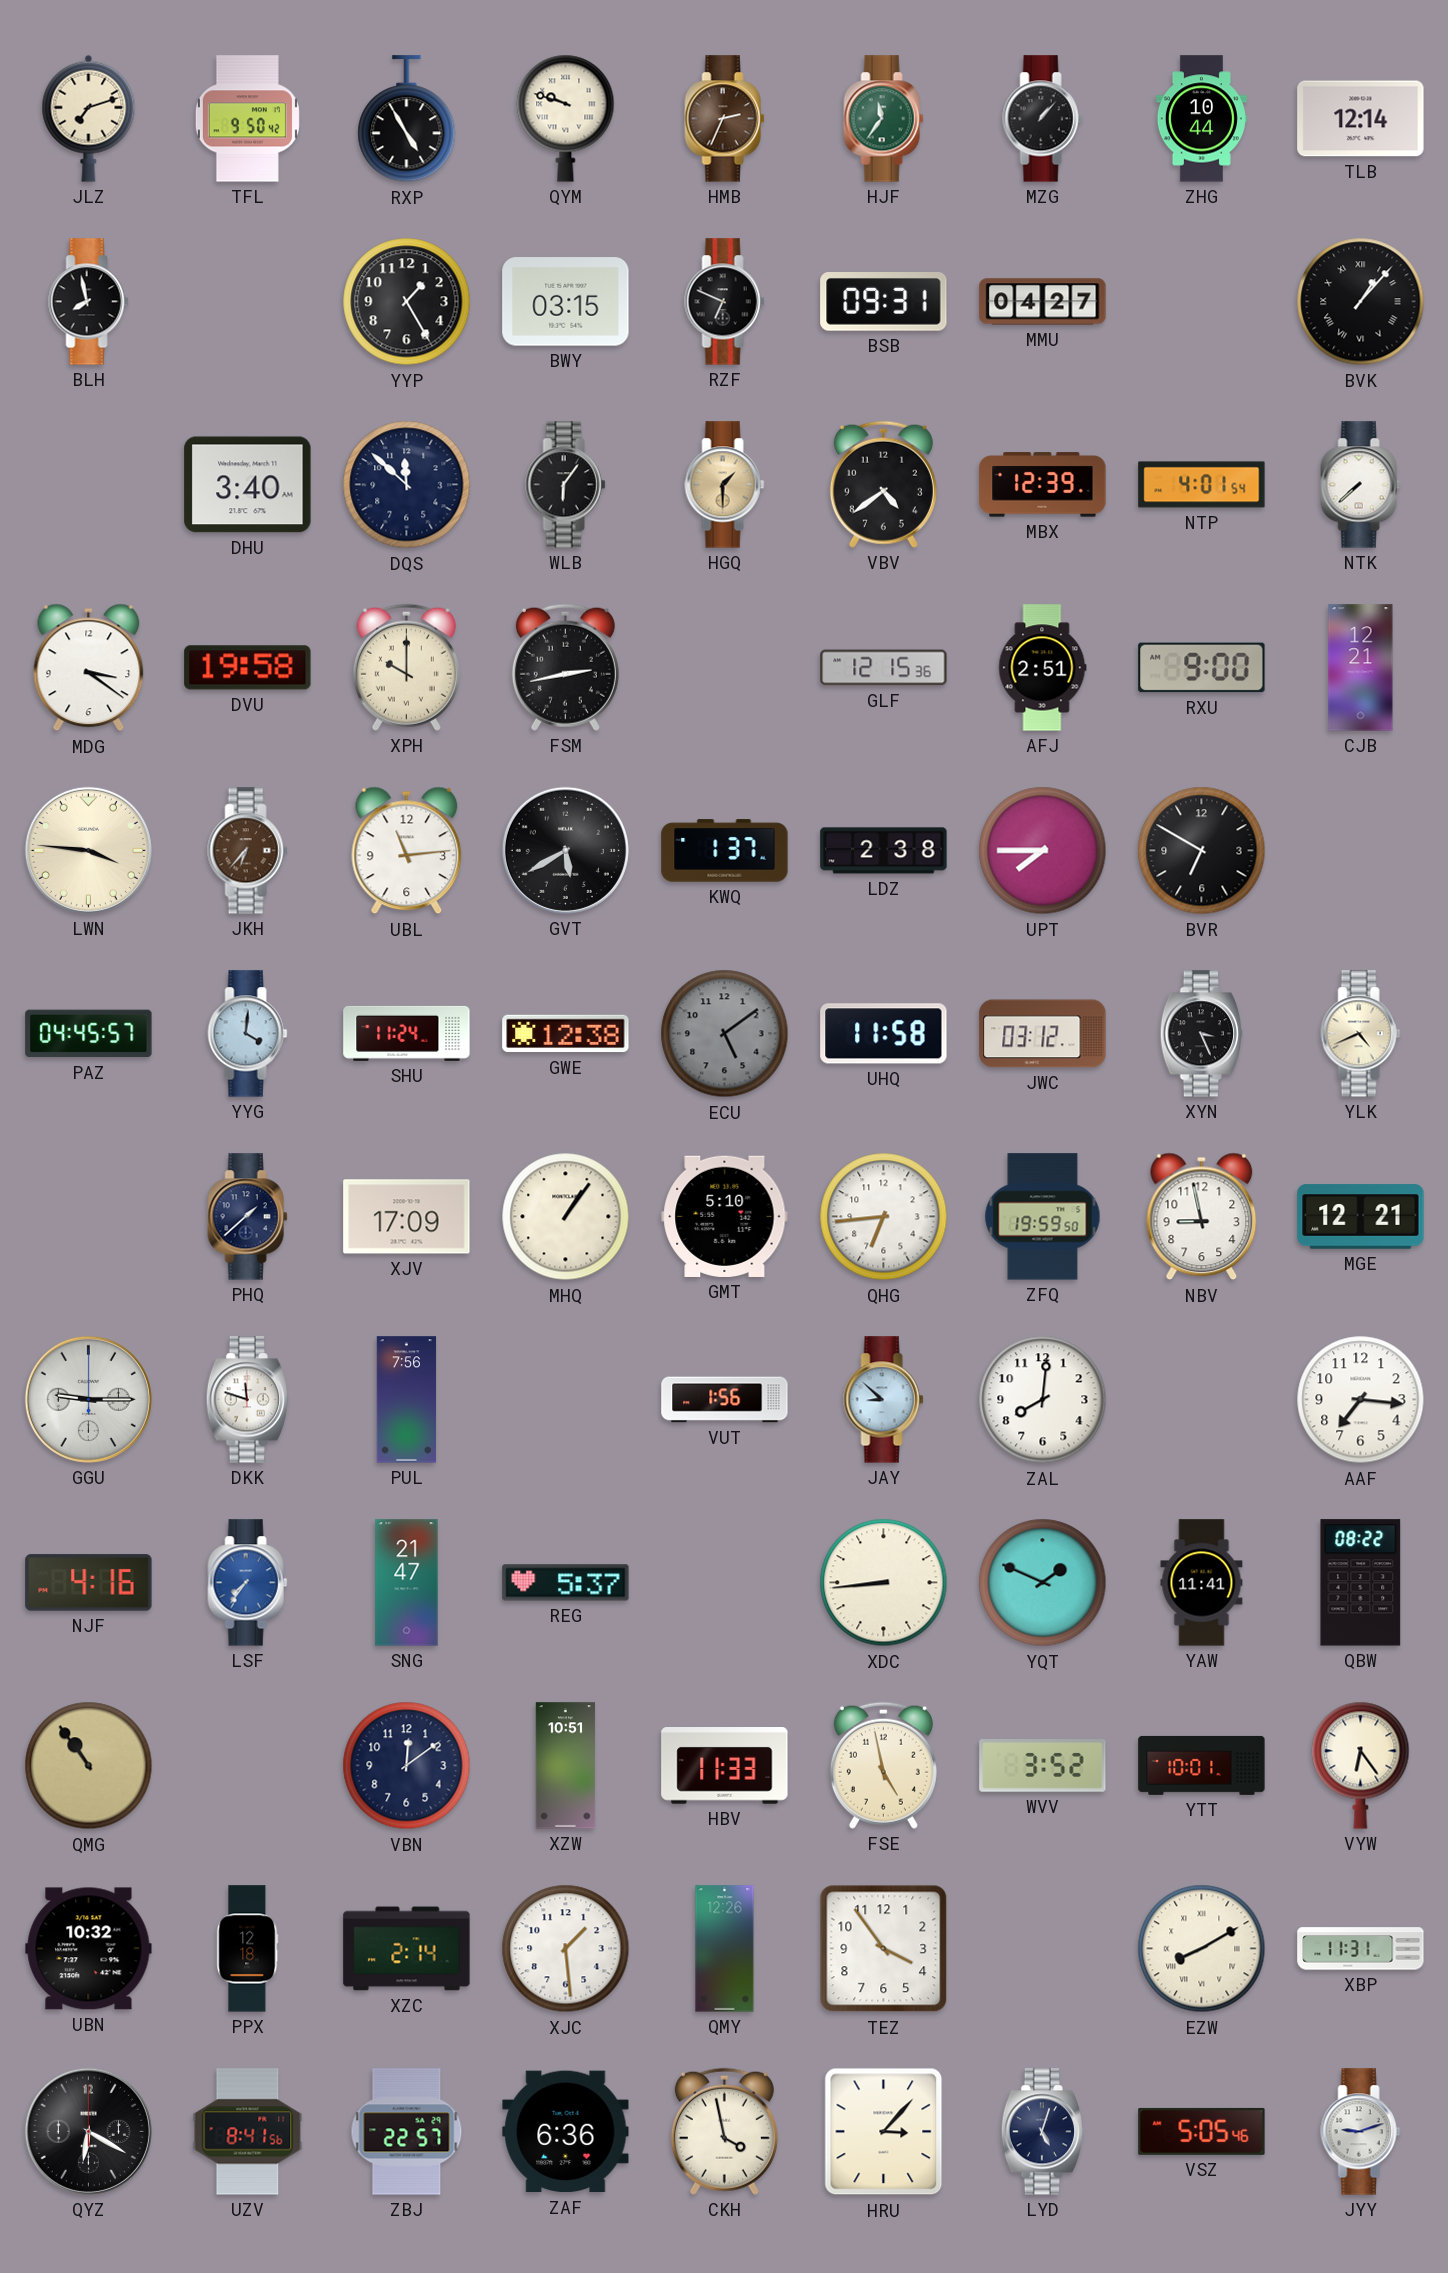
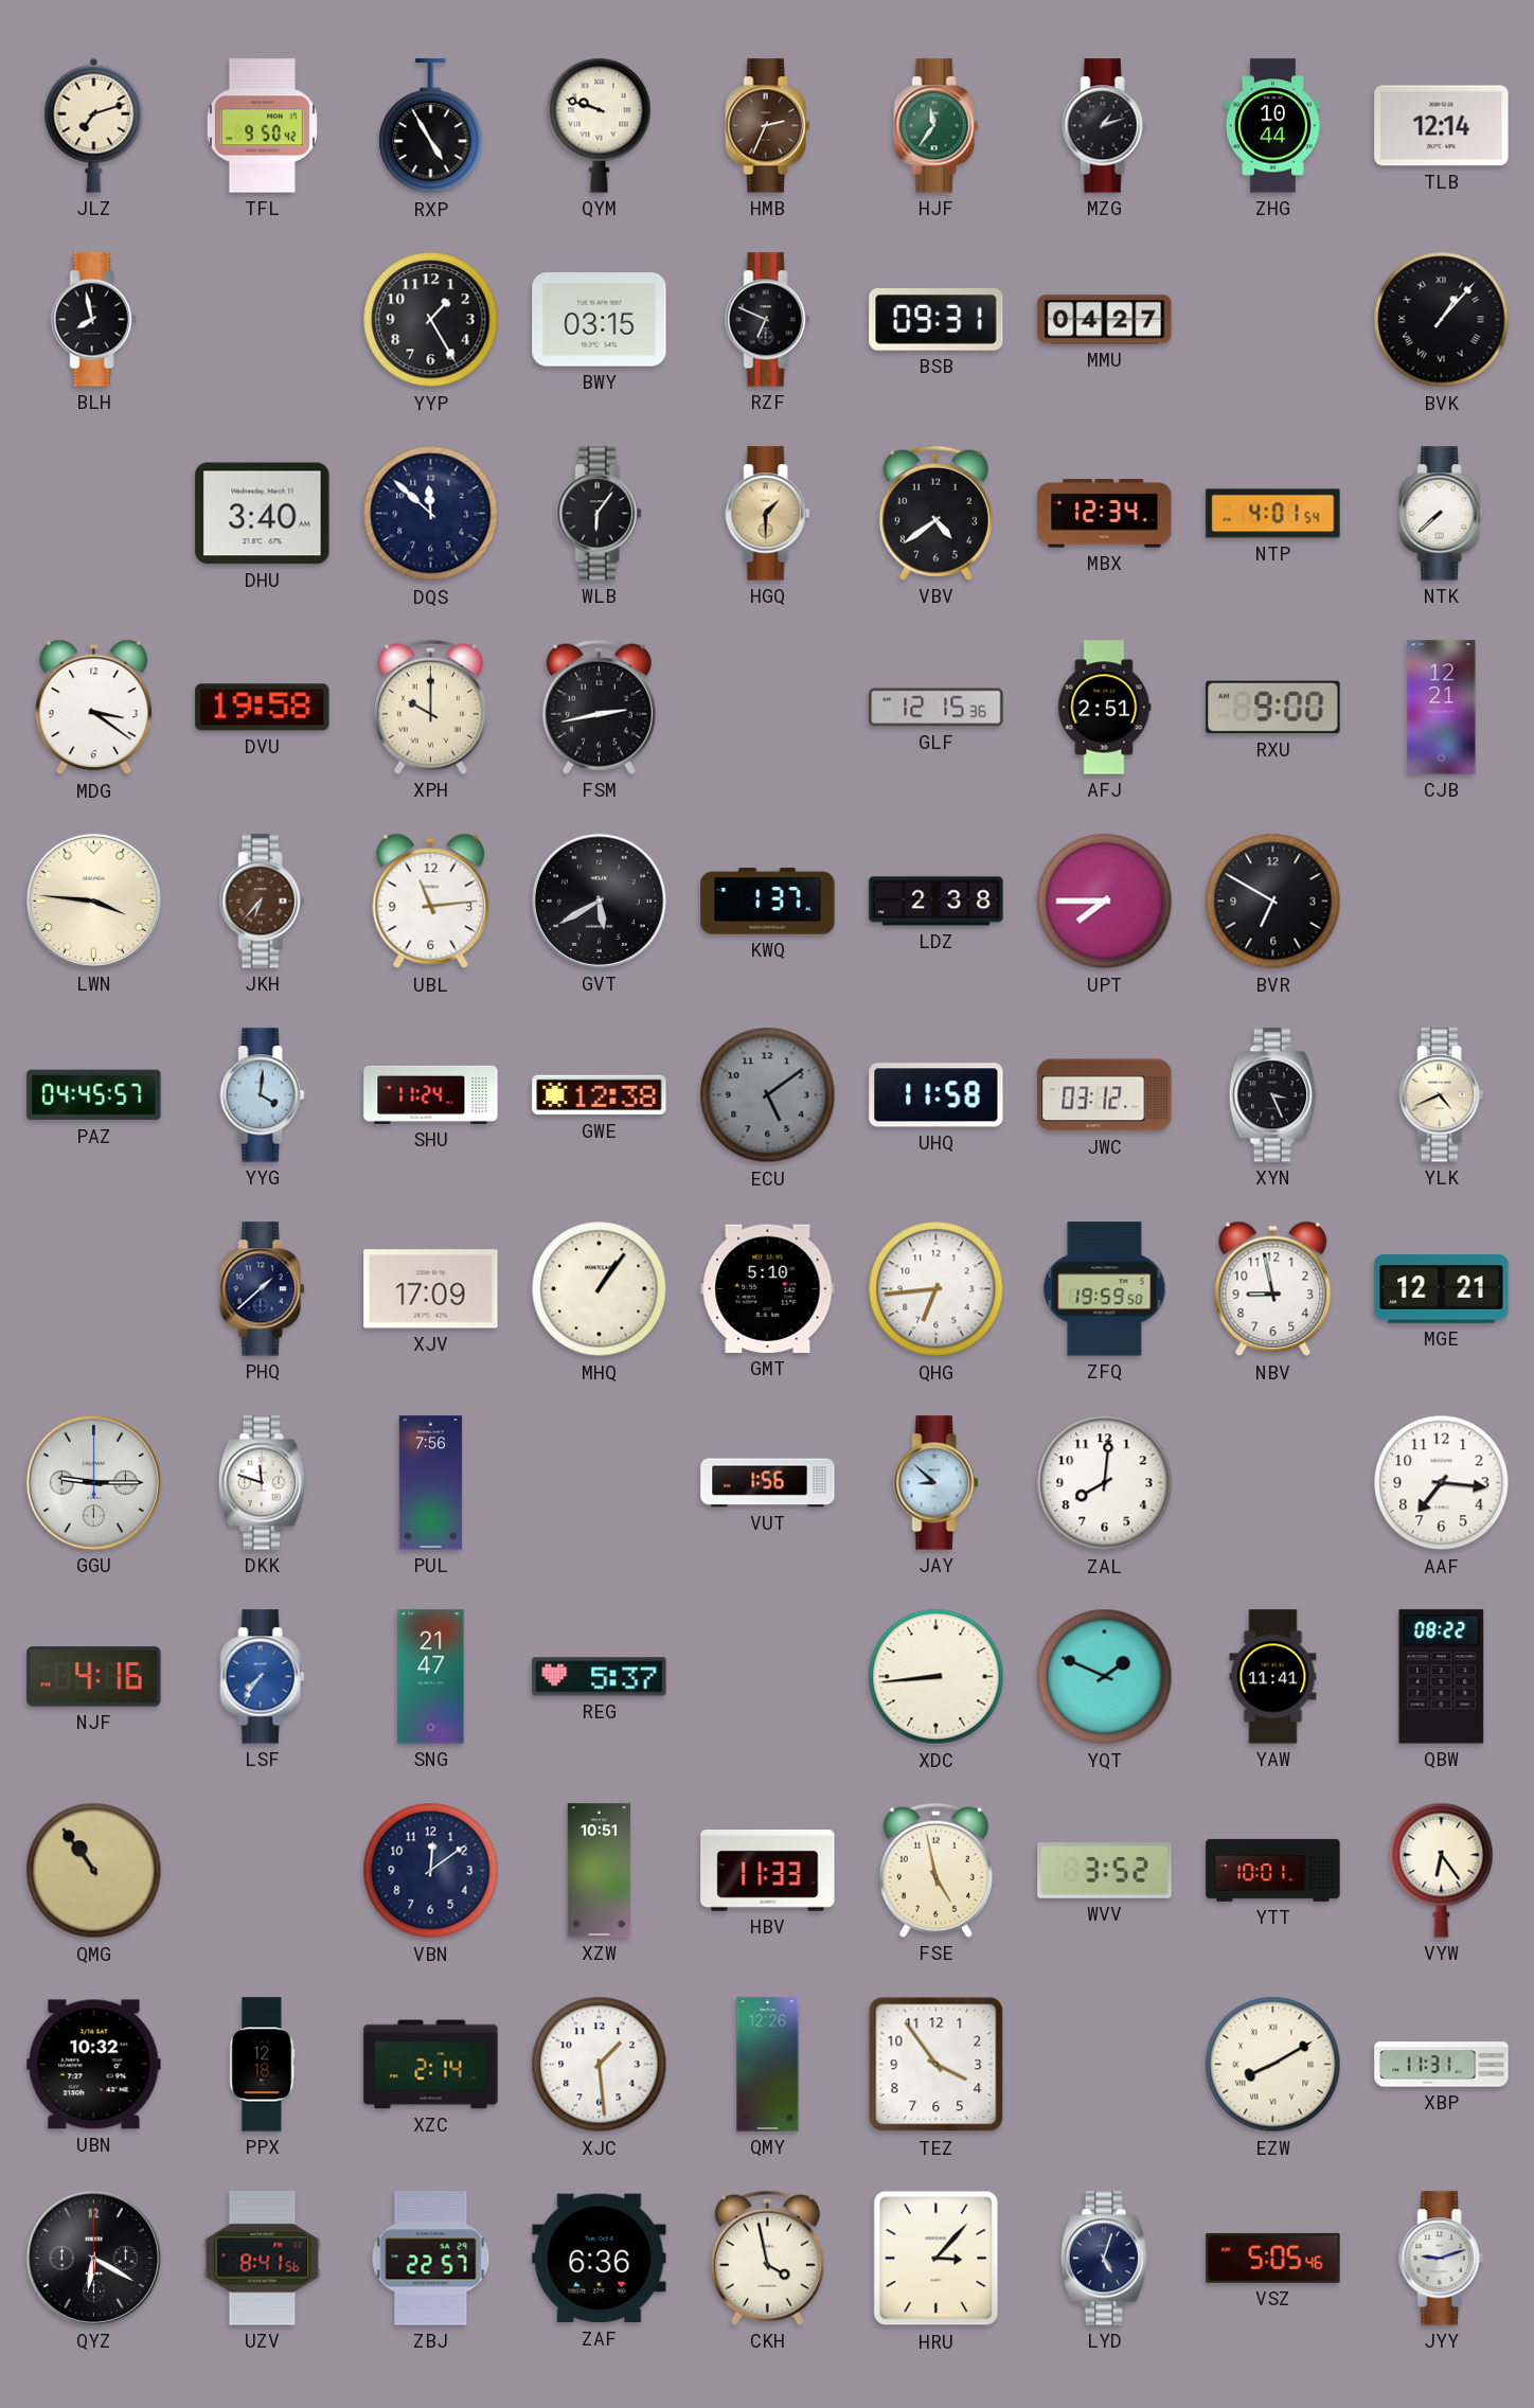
MZG: 1:07 -> 1:12
MBX: 12:39 -> 12:34
